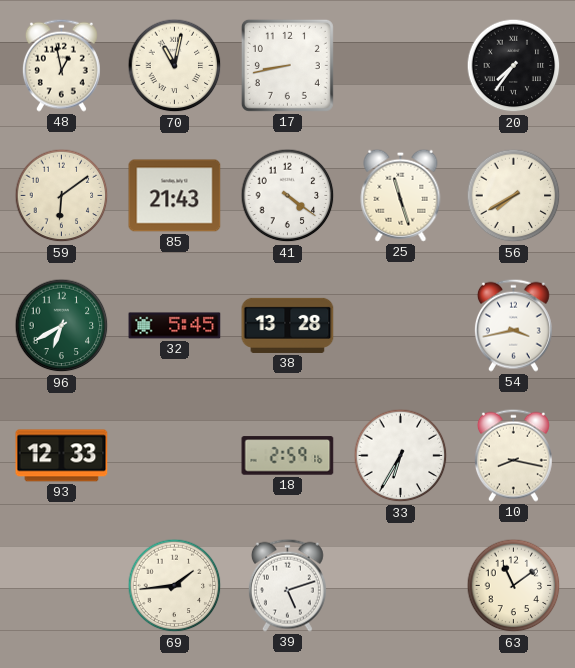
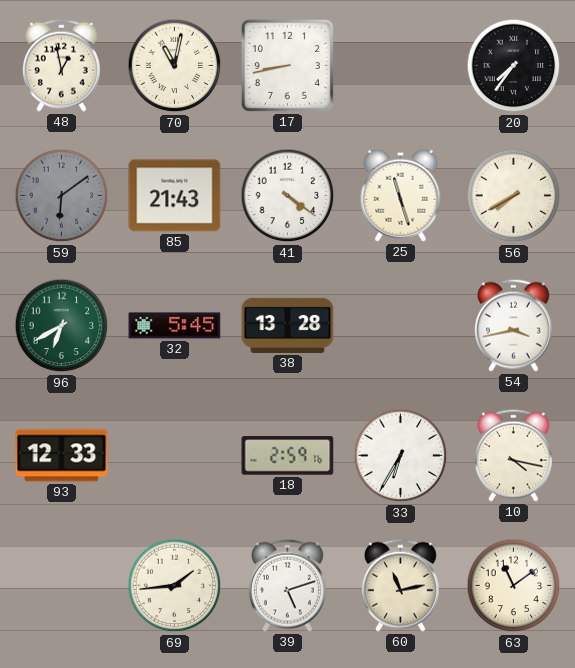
59 dial: cream -> grey
10: 8:17 -> 4:17
60: none -> 11:13
